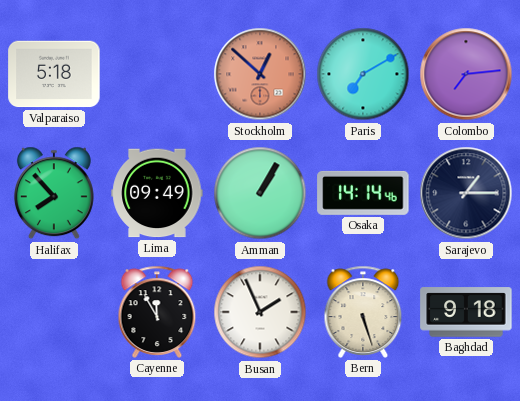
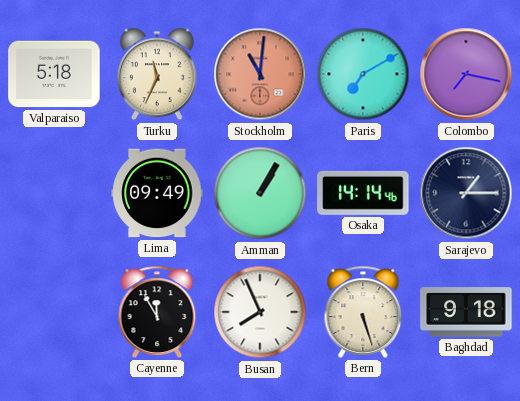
Turku: none -> 11:34
Stockholm: 12:52 -> 11:01
Colombo: 7:14 -> 7:17
Halifax: 7:53 -> none
Busan: 1:56 -> 7:56
